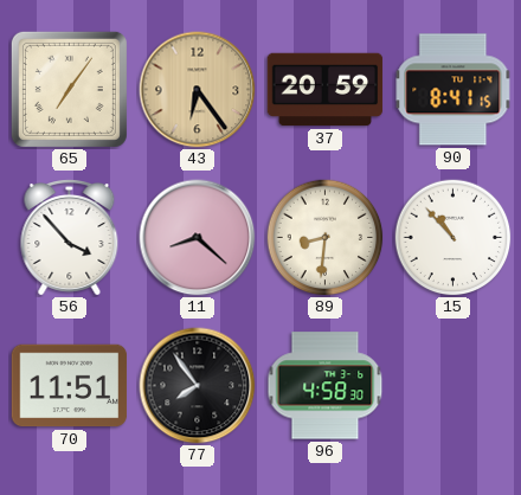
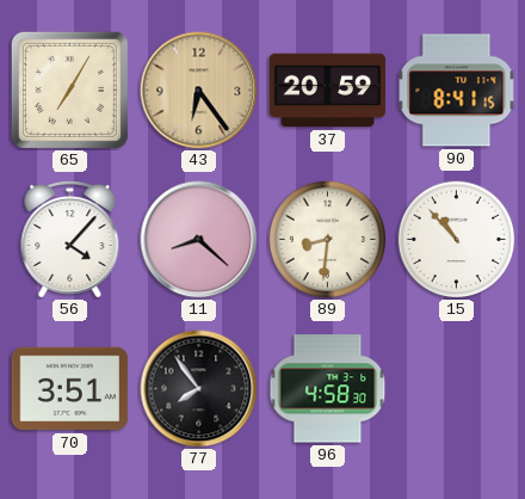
65: 7:06 -> 7:05
56: 3:53 -> 4:07
70: 11:51 -> 3:51
